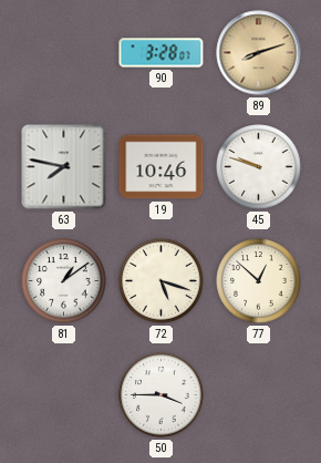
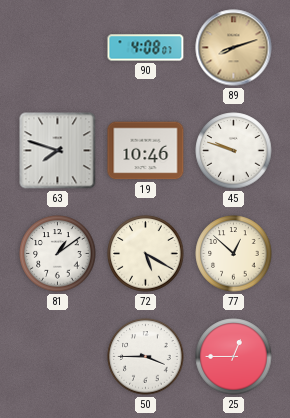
90: 3:28 -> 4:08
63: 7:47 -> 7:48
72: 5:18 -> 5:20
25: none -> 12:45
